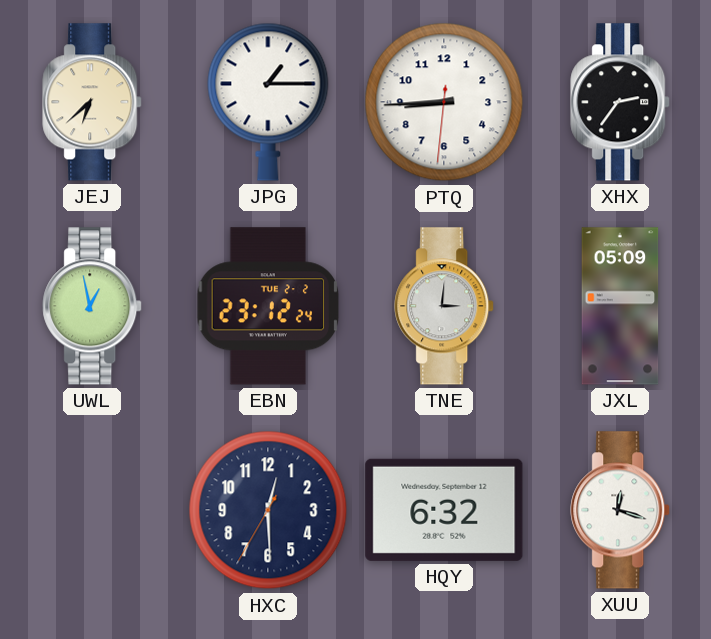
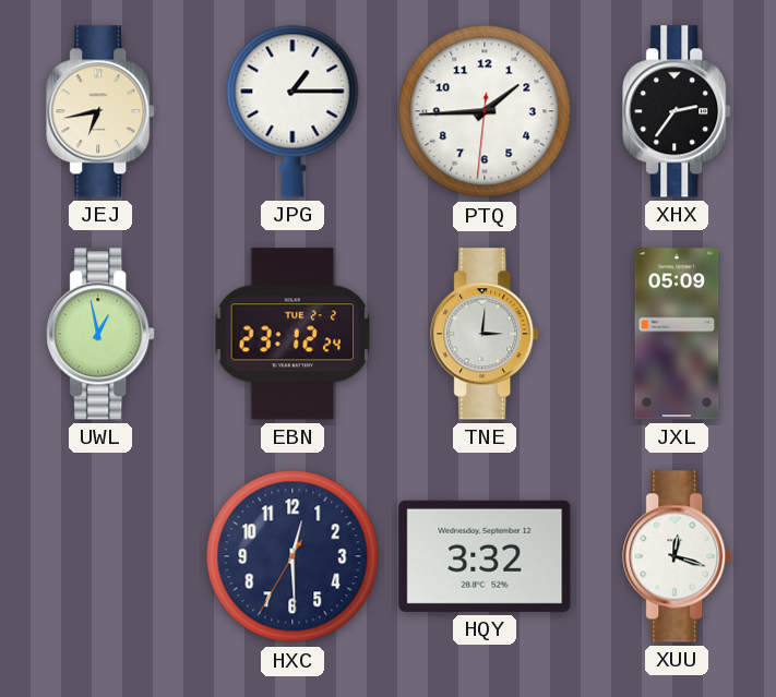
JEJ: 6:38 -> 6:43
PTQ: 8:44 -> 1:44
HQY: 6:32 -> 3:32
